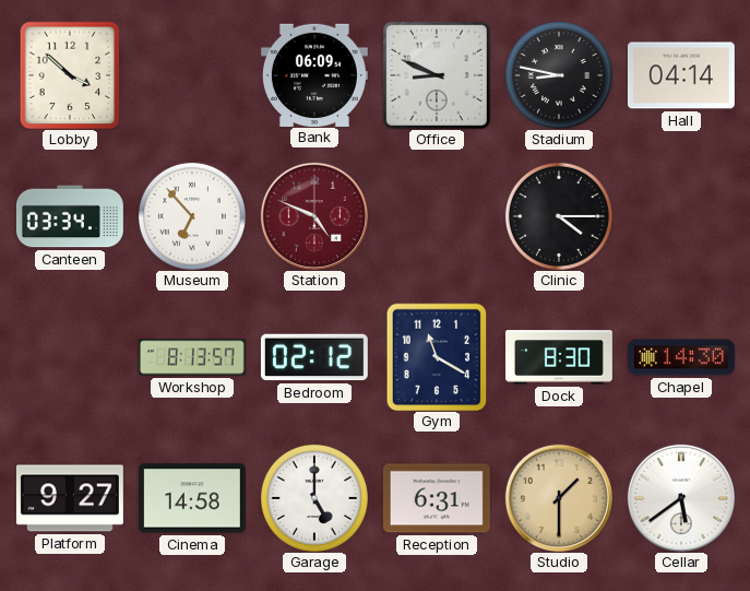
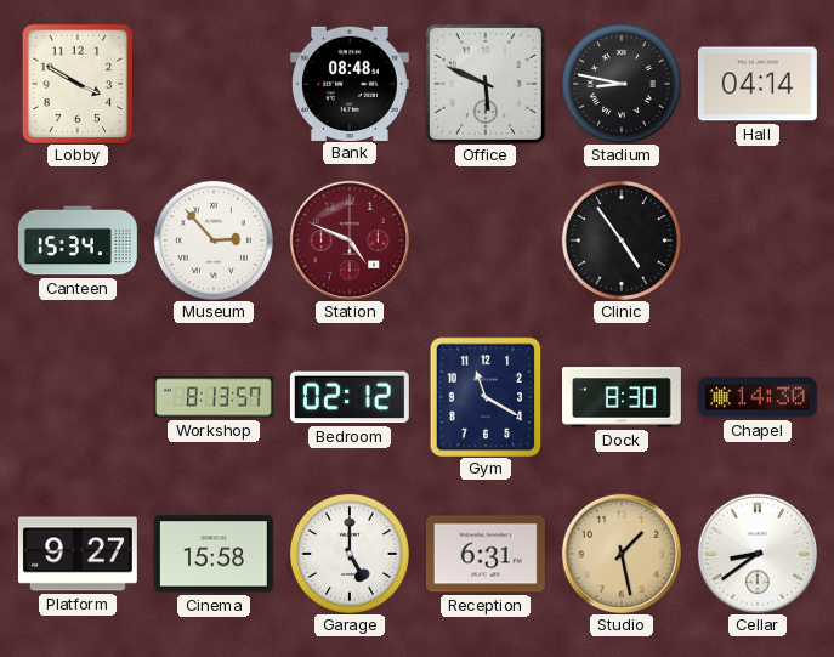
Lobby: 3:52 -> 3:50
Bank: 06:09 -> 08:48
Office: 8:49 -> 5:49
Canteen: 03:34 -> 15:34
Museum: 6:53 -> 2:53
Clinic: 4:15 -> 4:54
Cinema: 14:58 -> 15:58
Studio: 1:30 -> 1:28
Cellar: 5:39 -> 8:39
